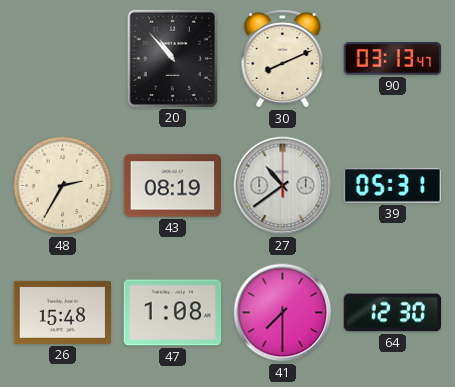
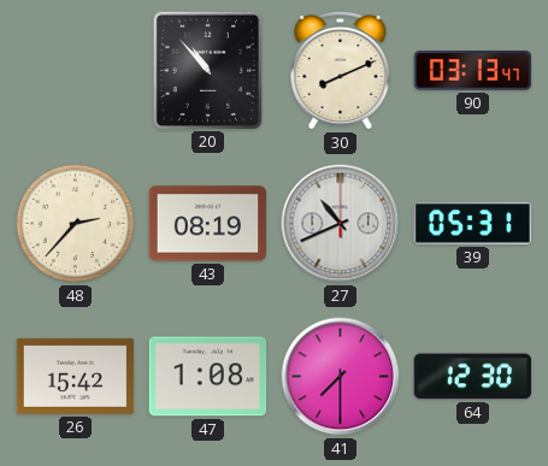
48: 2:35 -> 2:37
27: 10:39 -> 10:41
26: 15:48 -> 15:42
